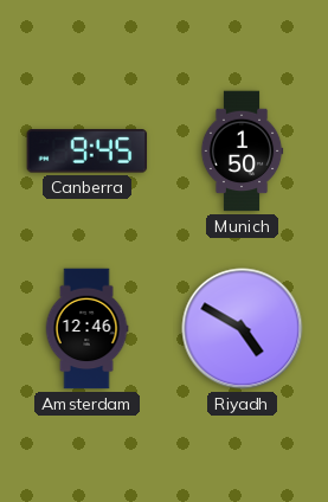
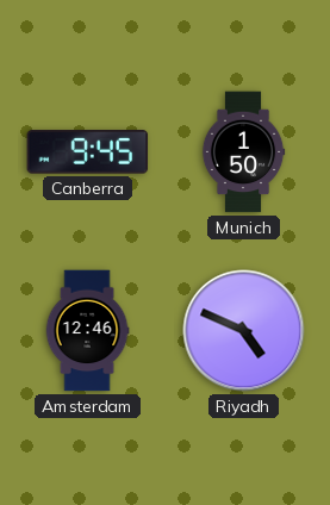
Riyadh: 4:50 -> 4:49
